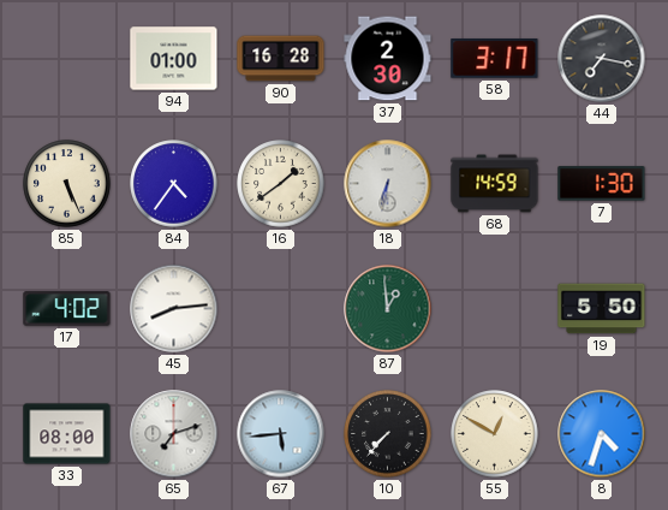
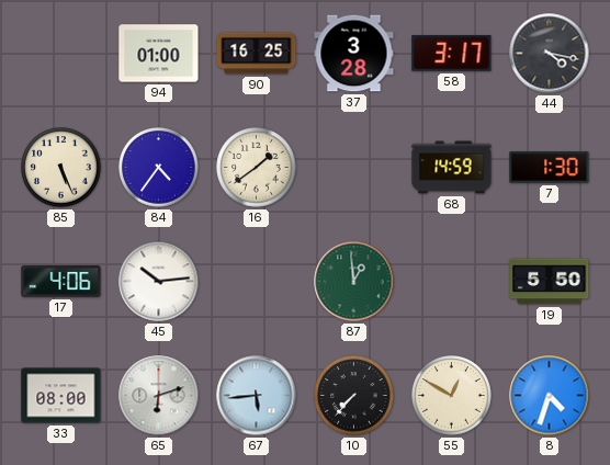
90: 16:28 -> 16:25
37: 2:30 -> 3:28
44: 7:17 -> 4:17
18: 6:32 -> none
17: 4:02 -> 4:06
45: 8:14 -> 10:14
65: 7:12 -> 6:12
